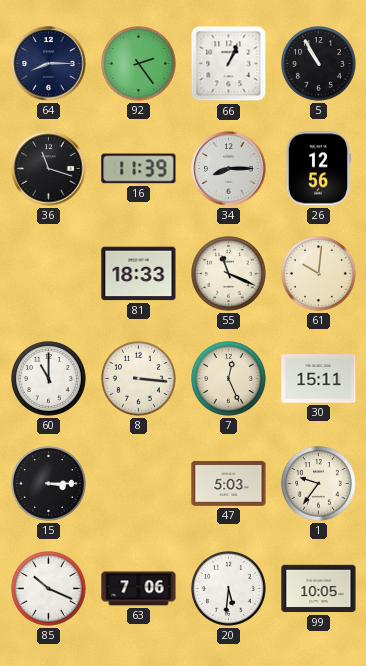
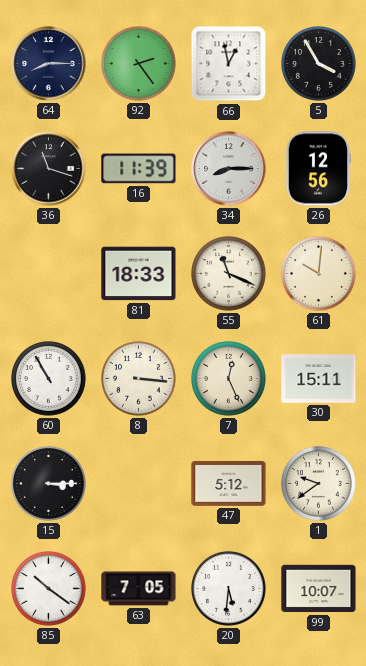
66: 1:04 -> 12:58
5: 10:55 -> 3:55
60: 11:00 -> 10:55
47: 5:03 -> 5:12
1: 9:36 -> 9:39
85: 10:19 -> 10:21
63: 7:06 -> 7:05
99: 10:05 -> 10:07
